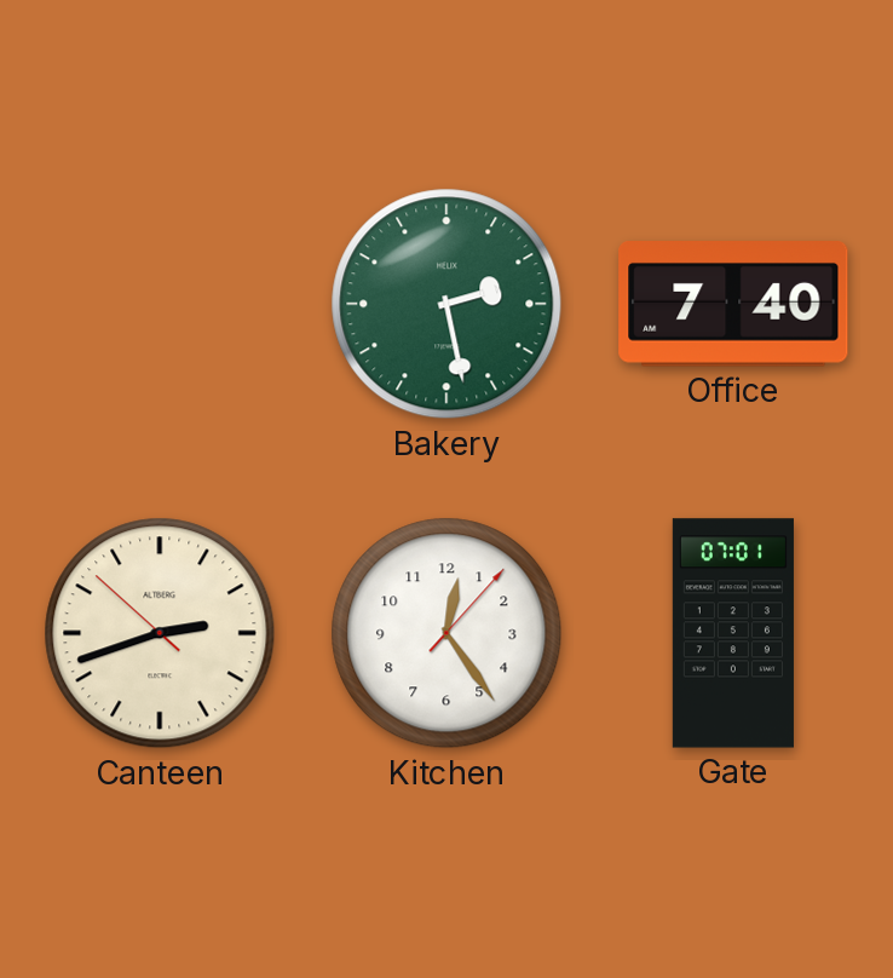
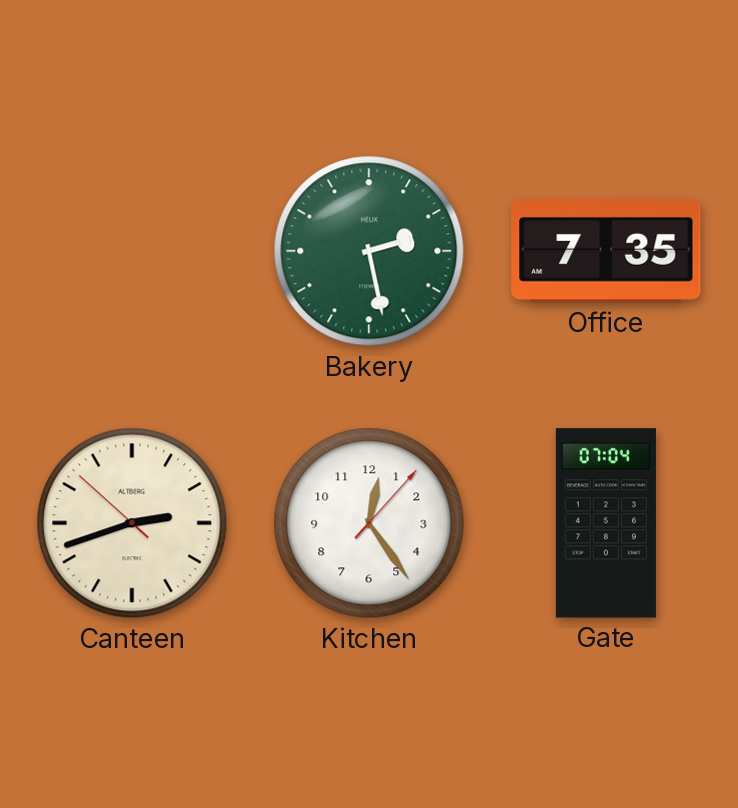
Office: 7:40 -> 7:35
Gate: 07:01 -> 07:04
